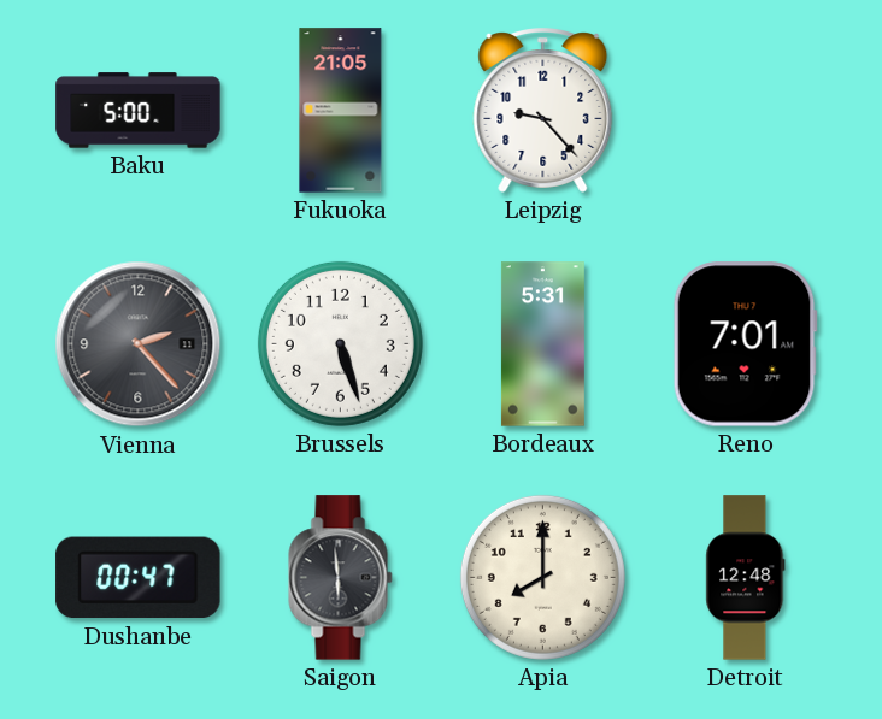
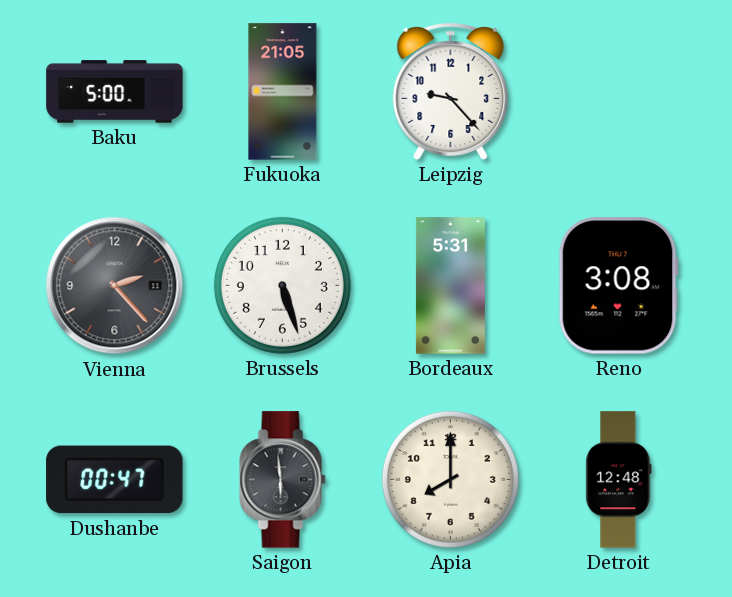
Reno: 7:01 -> 3:08
